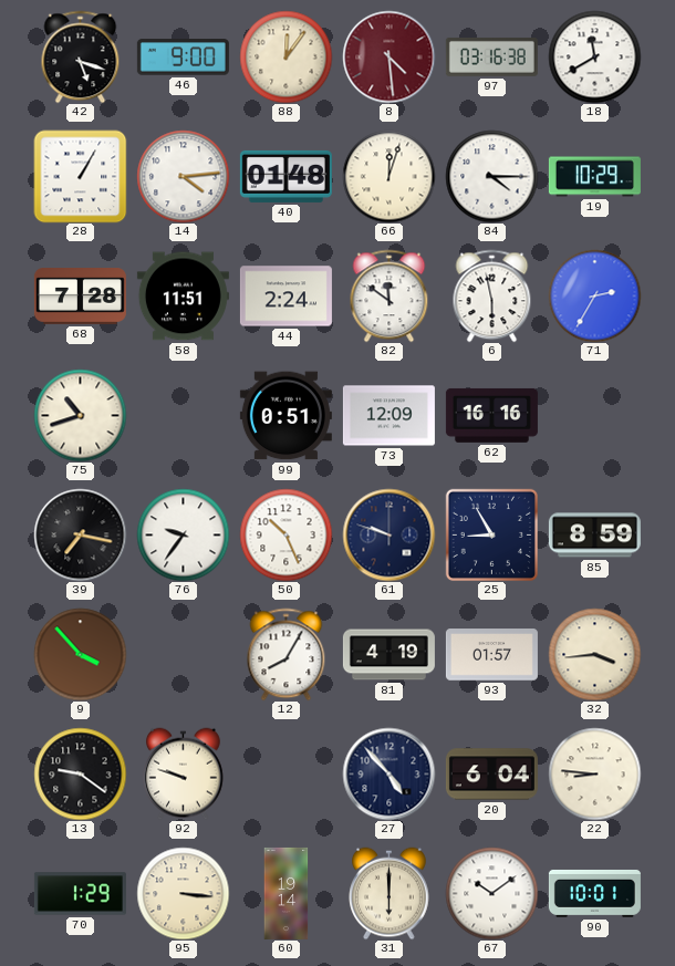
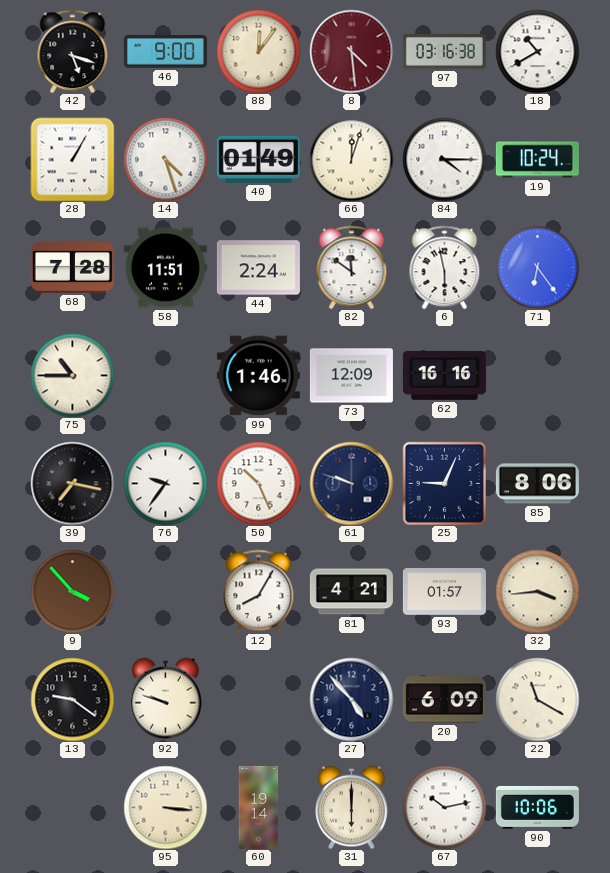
18: 11:40 -> 10:40
14: 4:14 -> 4:27
40: 01:48 -> 01:49
19: 10:29 -> 10:24
71: 2:35 -> 6:24
75: 10:42 -> 10:45
99: 0:51 -> 1:46
25: 8:55 -> 9:04
85: 8:59 -> 8:06
81: 4:19 -> 4:21
20: 6:04 -> 6:09
22: 8:46 -> 11:20
70: 1:29 -> none
67: 10:09 -> 10:13
90: 10:01 -> 10:06
